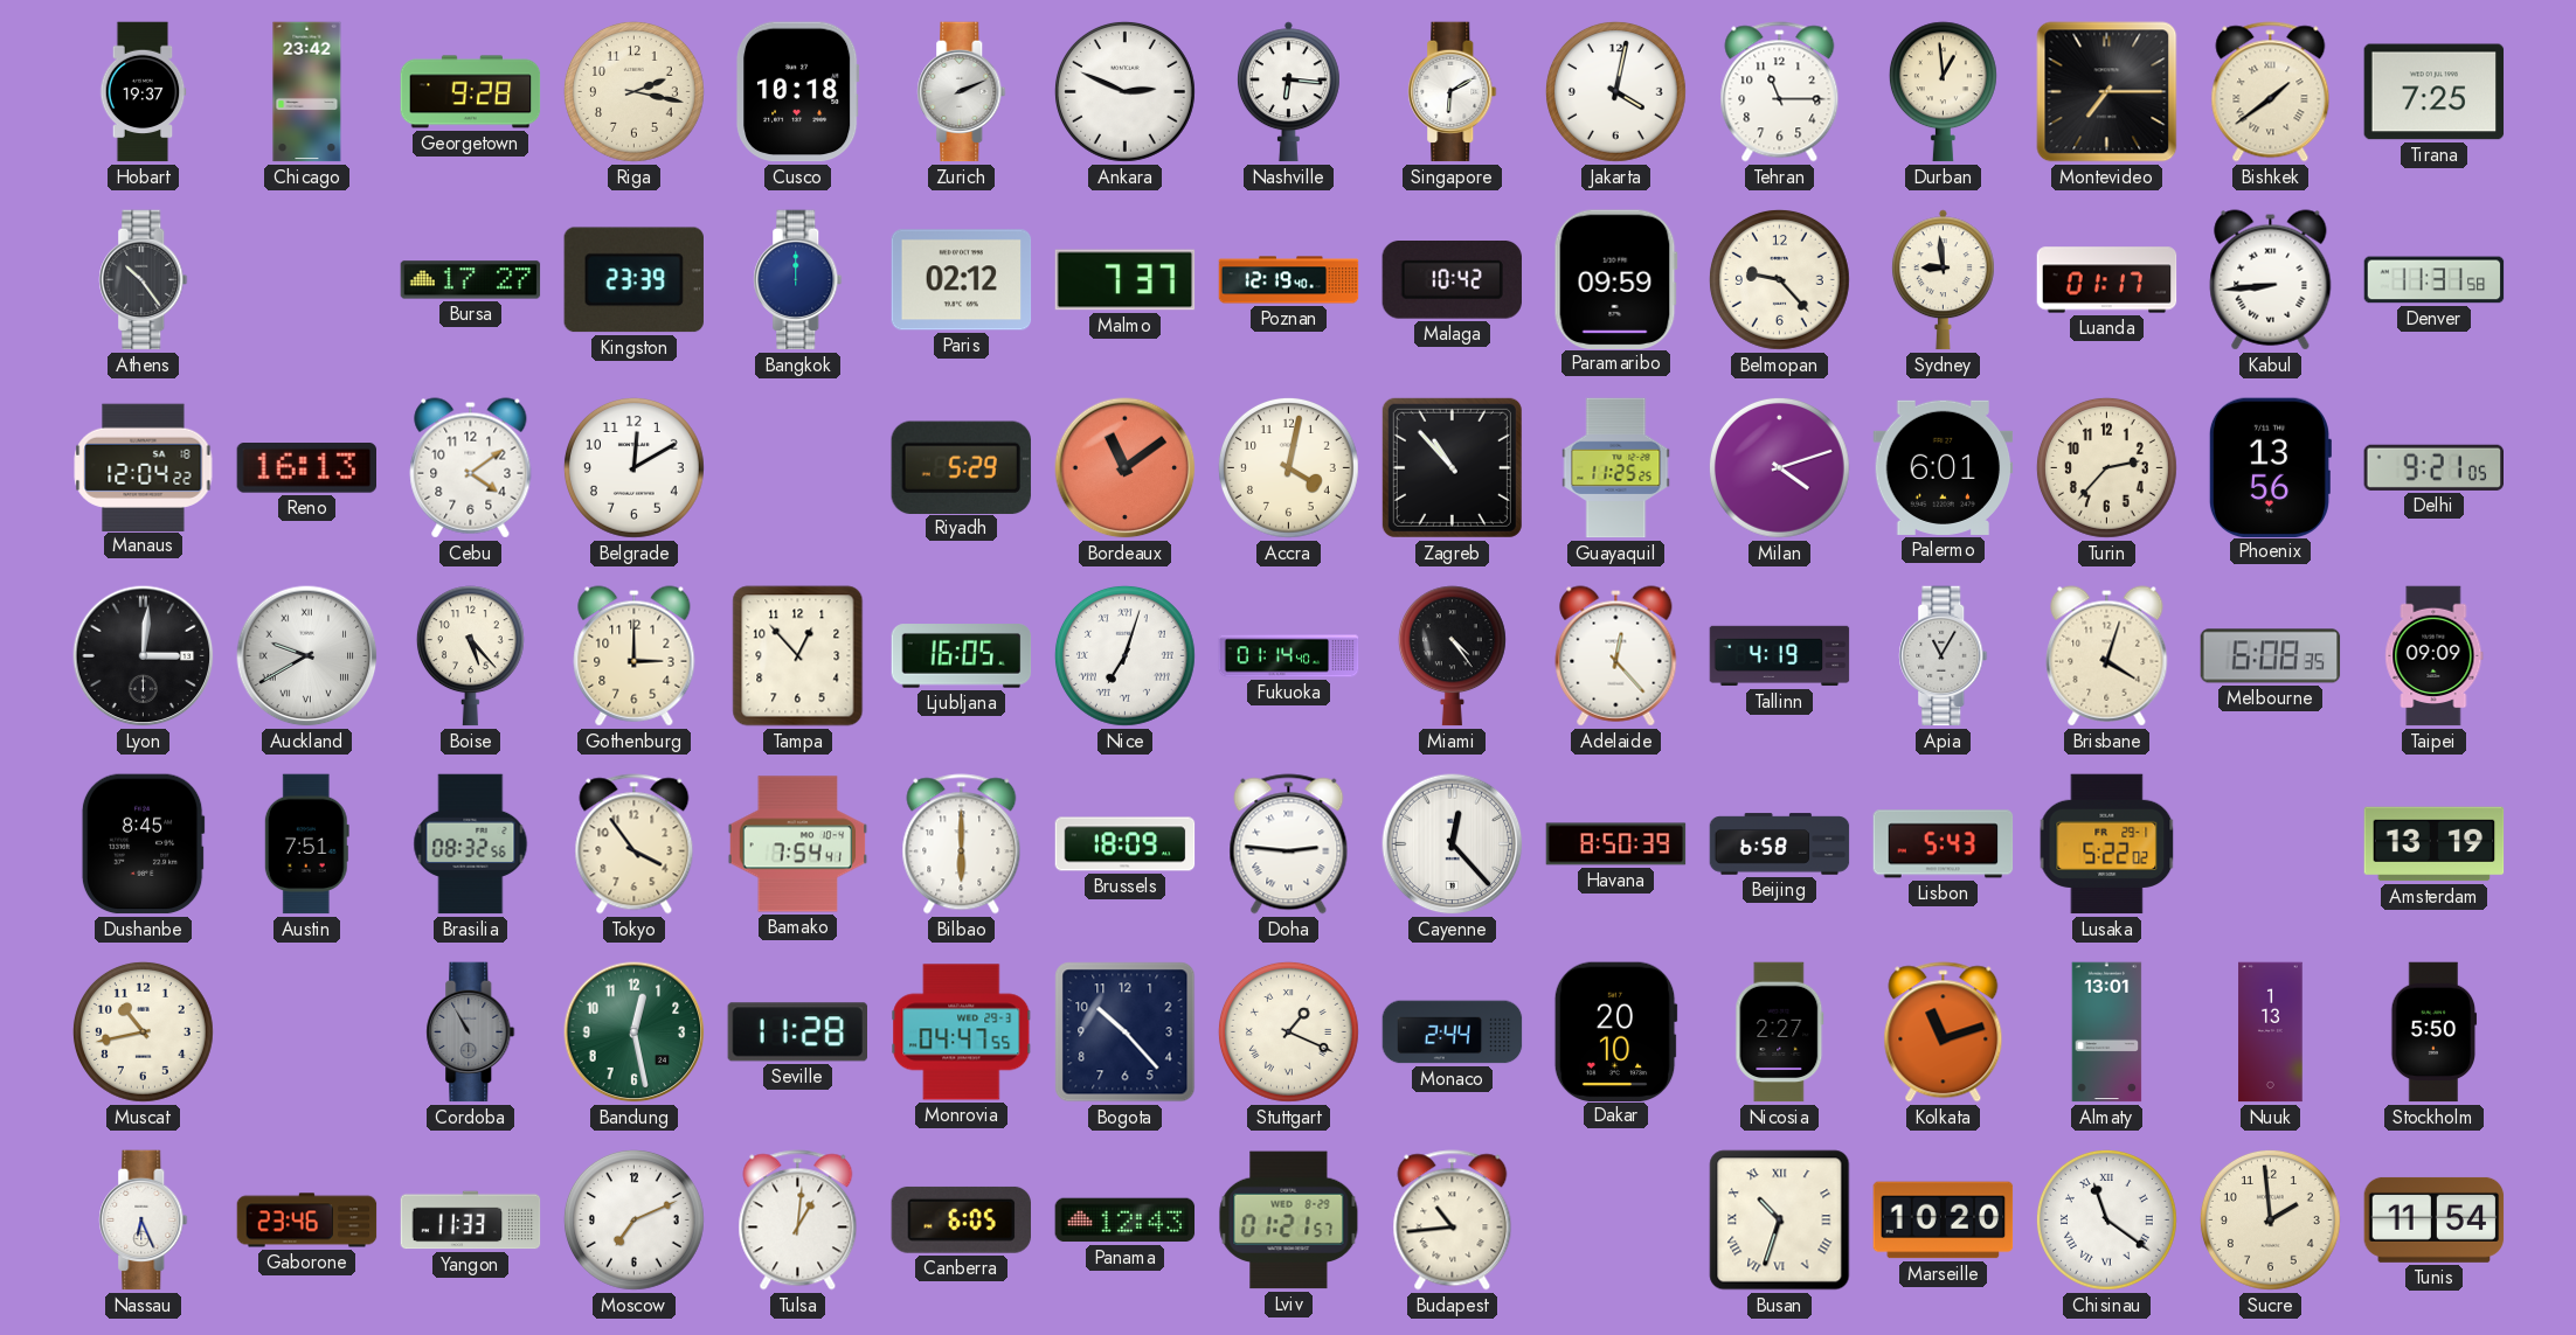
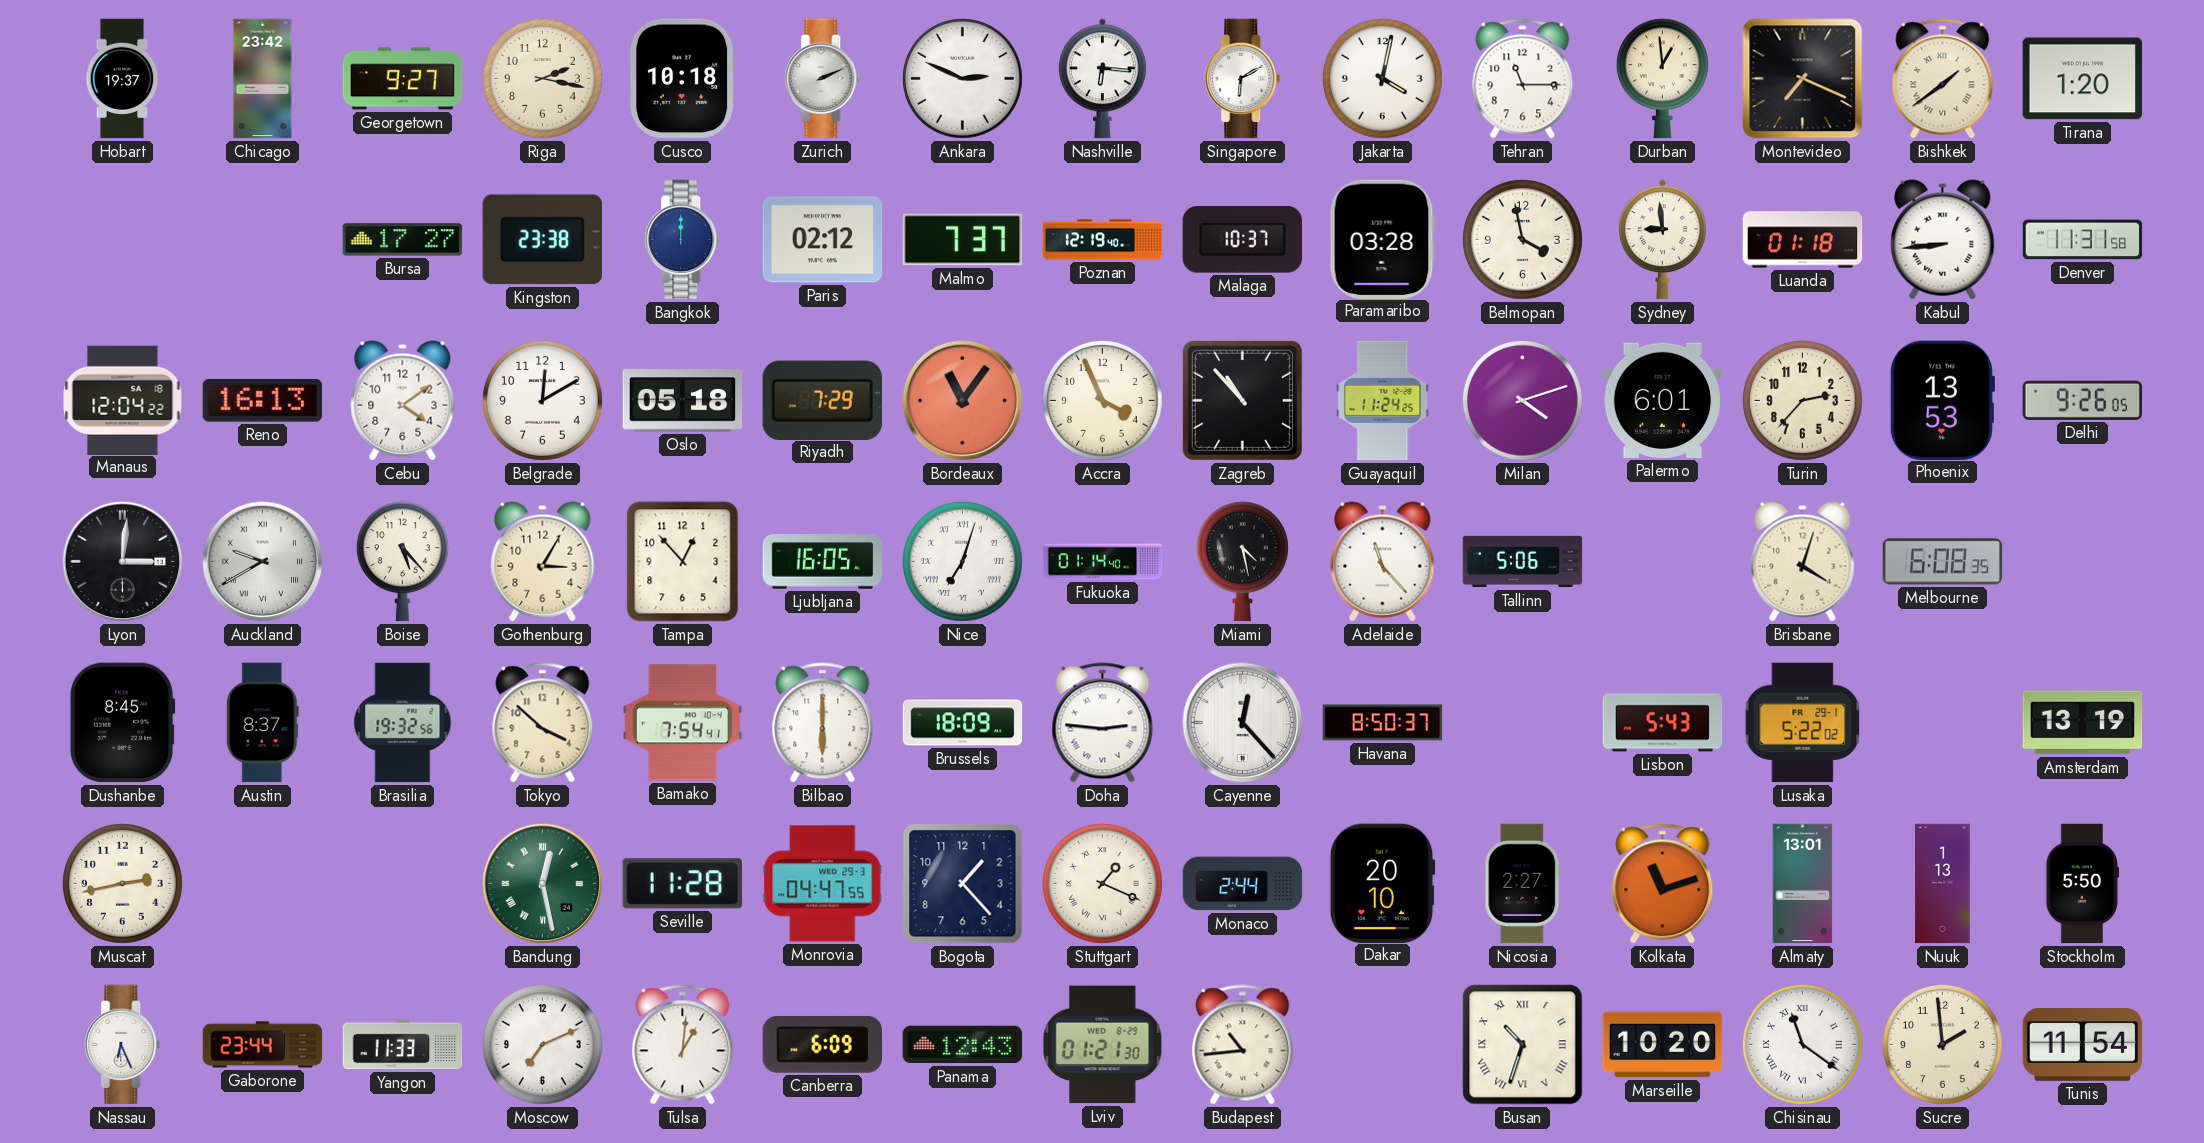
Georgetown: 9:28 -> 9:27
Montevideo: 7:15 -> 7:19
Tirana: 7:25 -> 1:20
Athens: 10:24 -> none
Kingston: 23:39 -> 23:38
Malaga: 10:42 -> 10:37
Paramaribo: 09:59 -> 03:28
Belmopan: 9:23 -> 3:58
Luanda: 01:17 -> 01:18
Oslo: none -> 05:18
Riyadh: 5:29 -> 7:29
Bordeaux: 11:09 -> 11:06
Accra: 4:02 -> 3:56
Guayaquil: 11:25 -> 11:24
Phoenix: 13:56 -> 13:53
Delhi: 9:21 -> 9:26
Gothenburg: 3:00 -> 3:05
Miami: 4:24 -> 4:28
Adelaide: 12:23 -> 11:23
Tallinn: 4:19 -> 5:06
Apia: 11:05 -> none
Taipei: 09:09 -> none
Austin: 7:51 -> 8:37
Brasilia: 08:32 -> 19:32
Tokyo: 3:54 -> 3:52
Havana: 8:50:39 -> 8:50:37
Beijing: 6:58 -> none
Muscat: 10:43 -> 2:43
Cordoba: 10:55 -> none
Bandung numerals: Arabic -> Roman
Bogota: 10:23 -> 1:23
Gaborone: 23:46 -> 23:44
Canberra: 6:05 -> 6:09
Lviv: 01:21:57 -> 01:21:30
